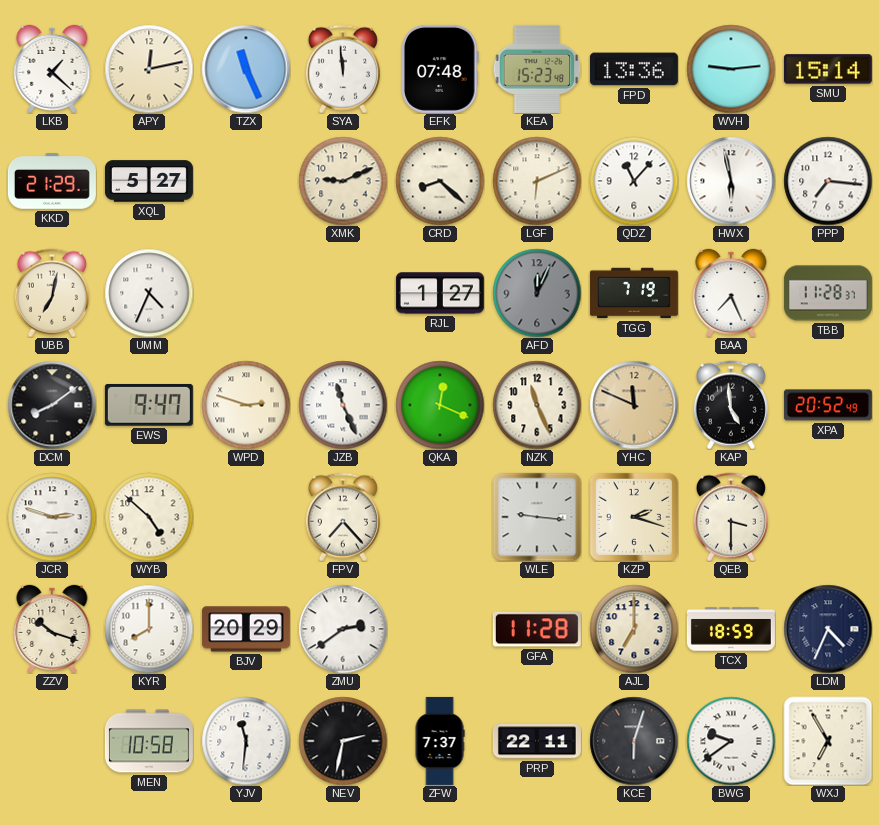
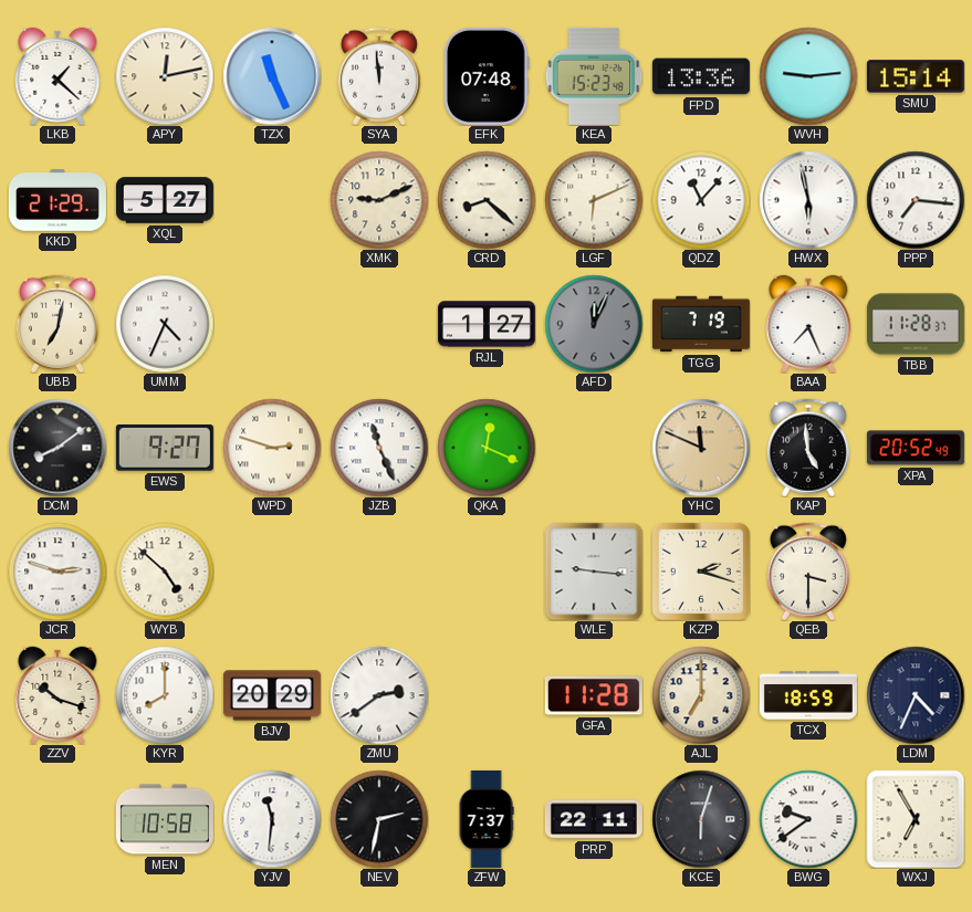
EWS: 9:47 -> 9:27
NZK: 11:26 -> none
FPV: 7:23 -> none
